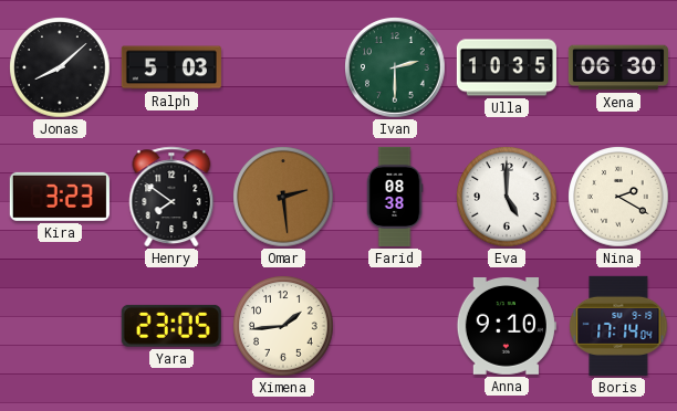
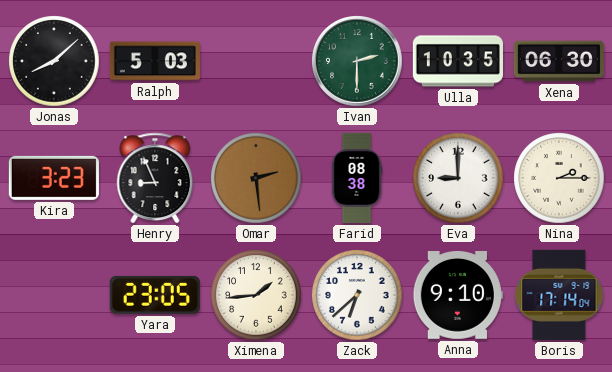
Henry: 7:51 -> 8:56
Eva: 5:00 -> 9:00
Nina: 2:20 -> 2:15
Zack: none -> 6:38
